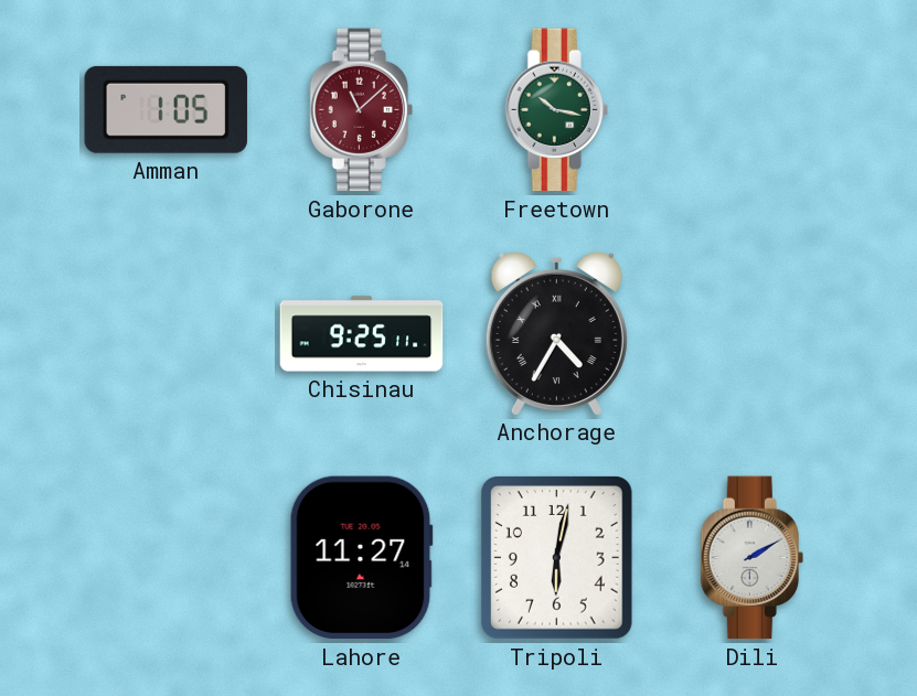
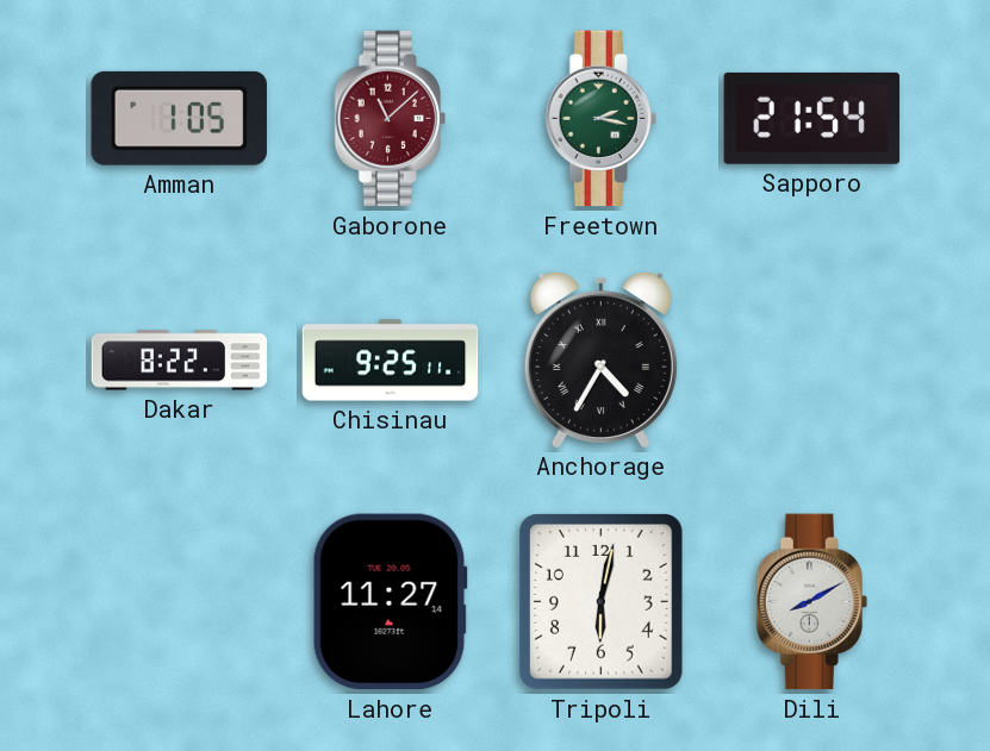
Freetown: 10:17 -> 2:17
Sapporo: none -> 21:54
Dakar: none -> 8:22
Dili: 2:10 -> 8:10
